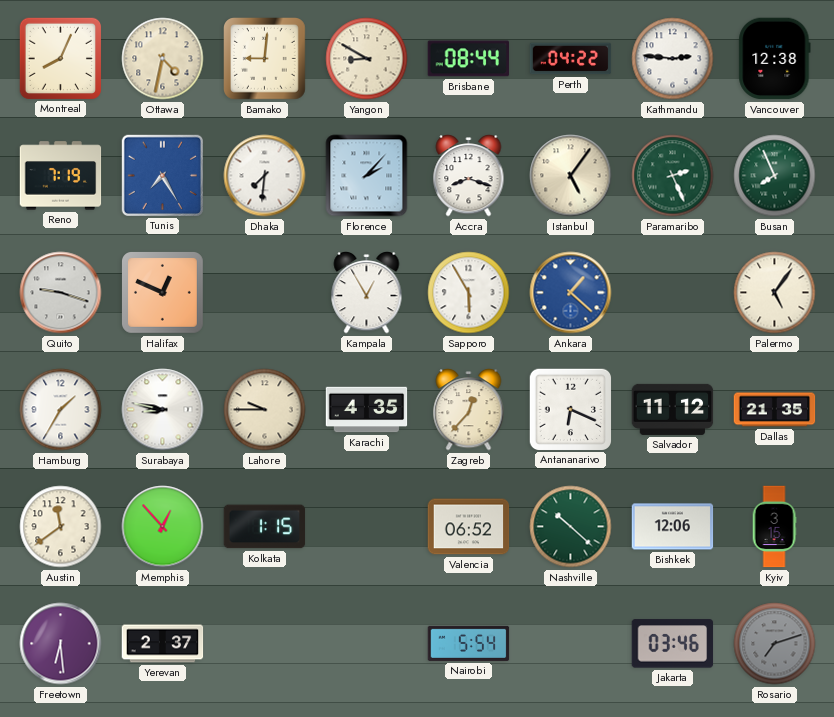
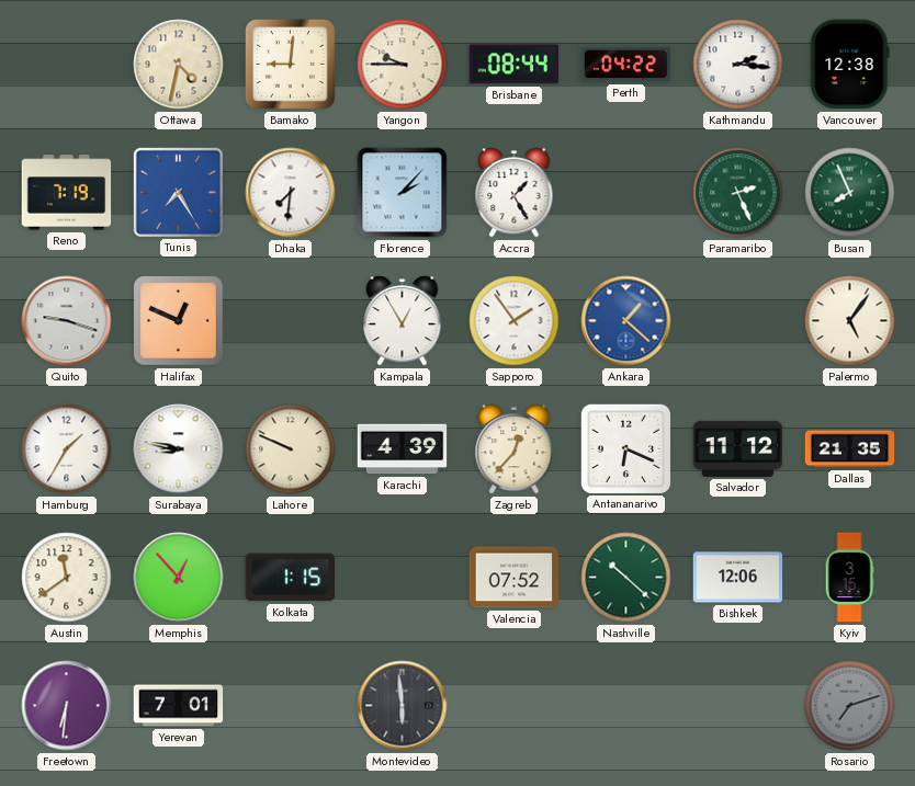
Montreal: 8:04 -> none
Yangon: 8:50 -> 9:45
Kathmandu: 2:46 -> 2:16
Accra: 8:18 -> 1:25
Istanbul: 5:06 -> none
Sapporo: 5:55 -> 1:54
Lahore: 9:45 -> 9:49
Karachi: 4:35 -> 4:39
Valencia: 06:52 -> 07:52
Freetown: 6:29 -> 6:31
Yerevan: 2:37 -> 7:01
Montevideo: none -> 5:59
Nairobi: 5:54 -> none
Jakarta: 03:46 -> none
